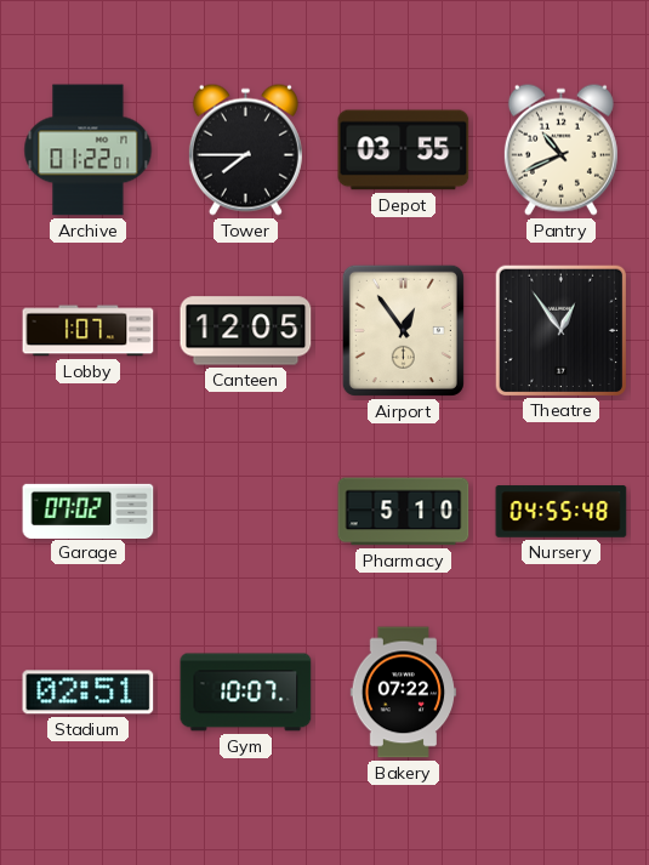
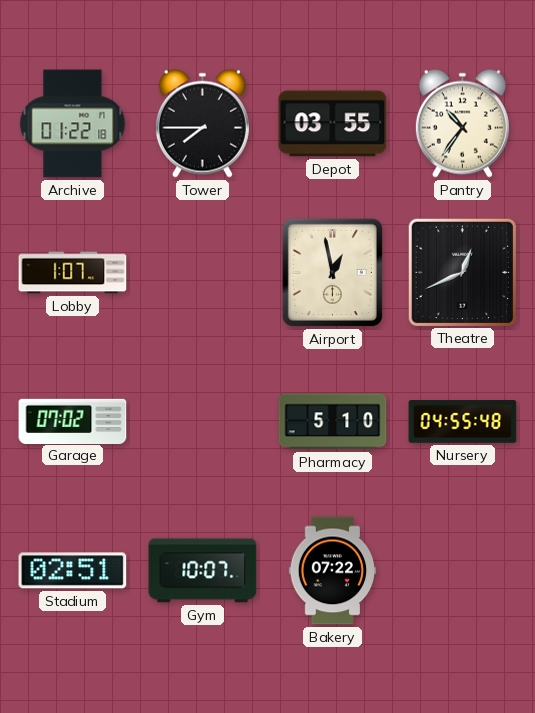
Archive: 01:22:01 -> 01:22:18
Pantry: 10:41 -> 10:36
Canteen: 12:05 -> none
Airport: 12:54 -> 12:58
Theatre: 12:54 -> 12:41
